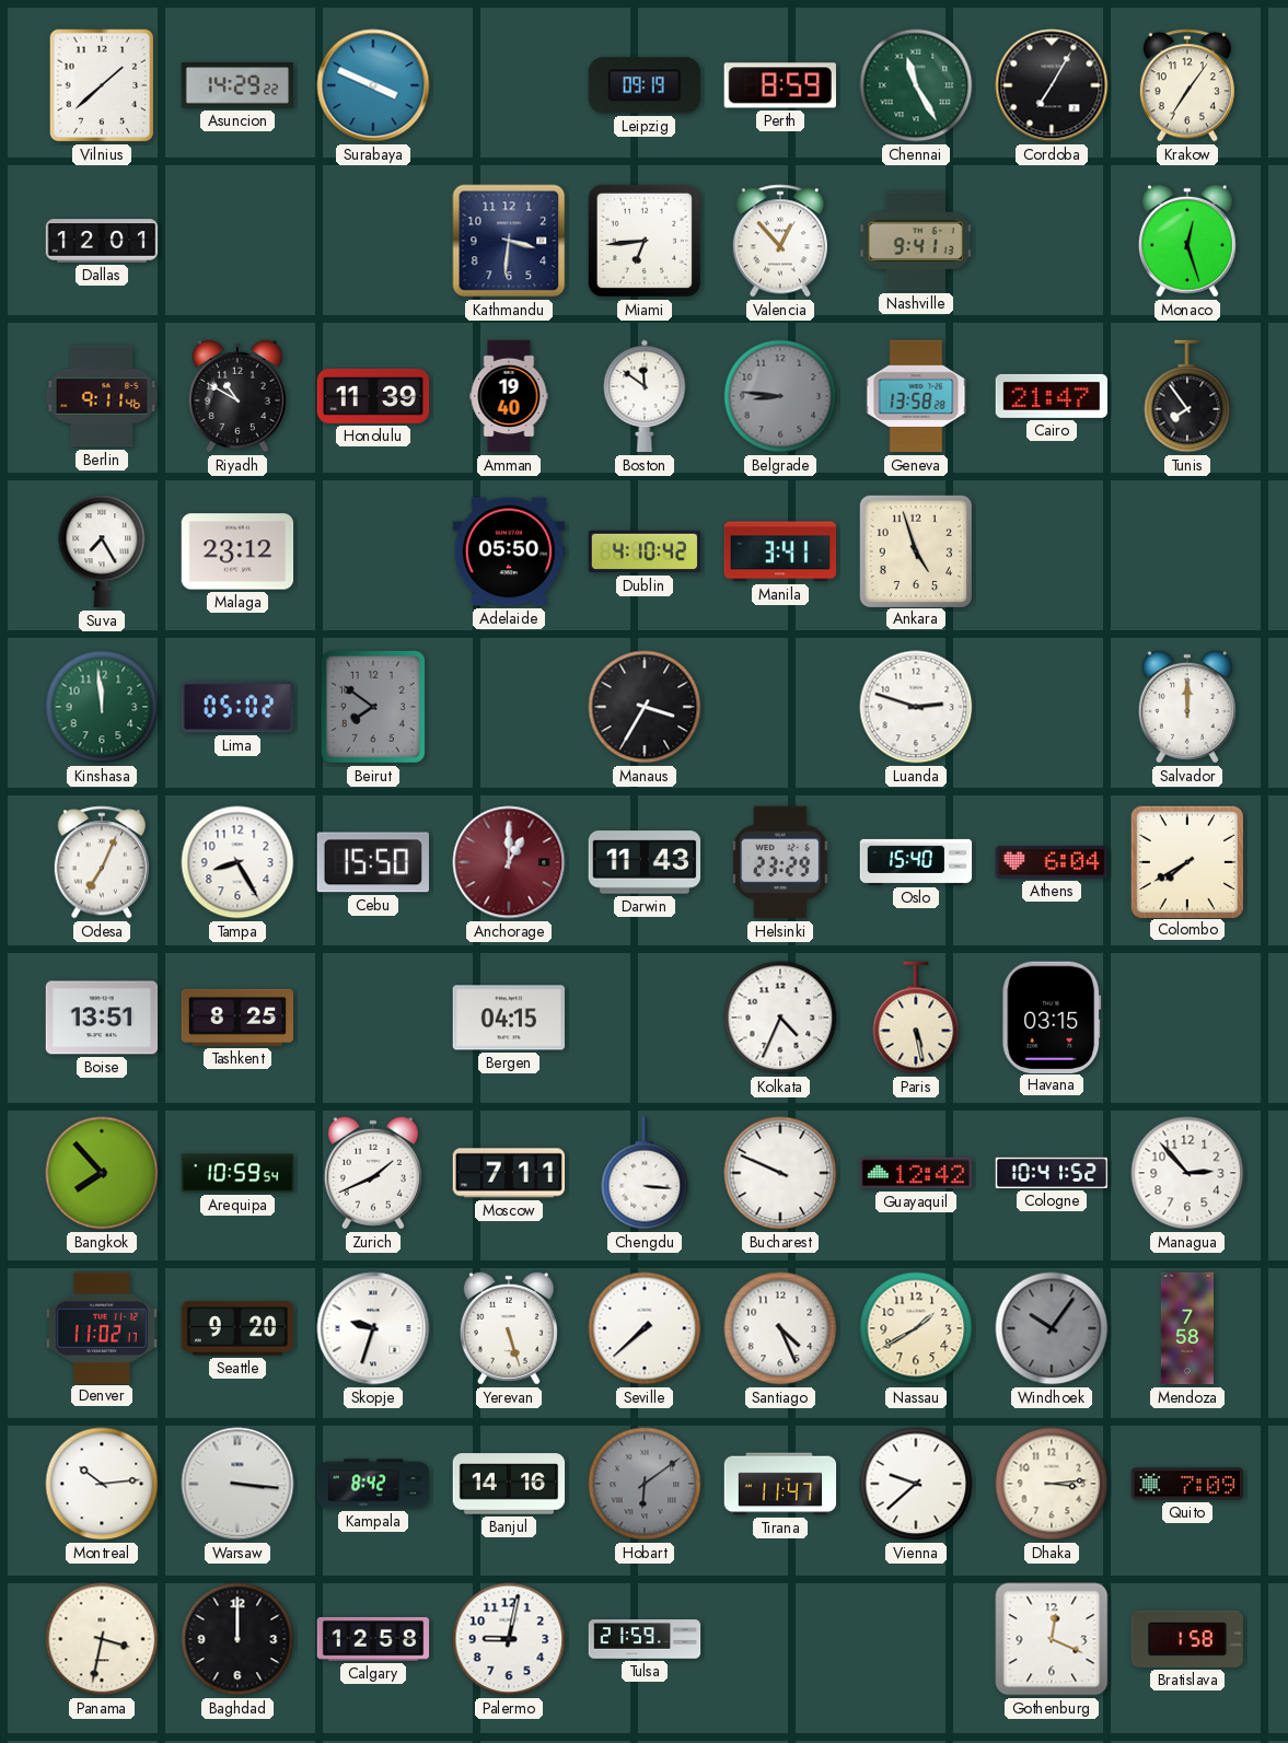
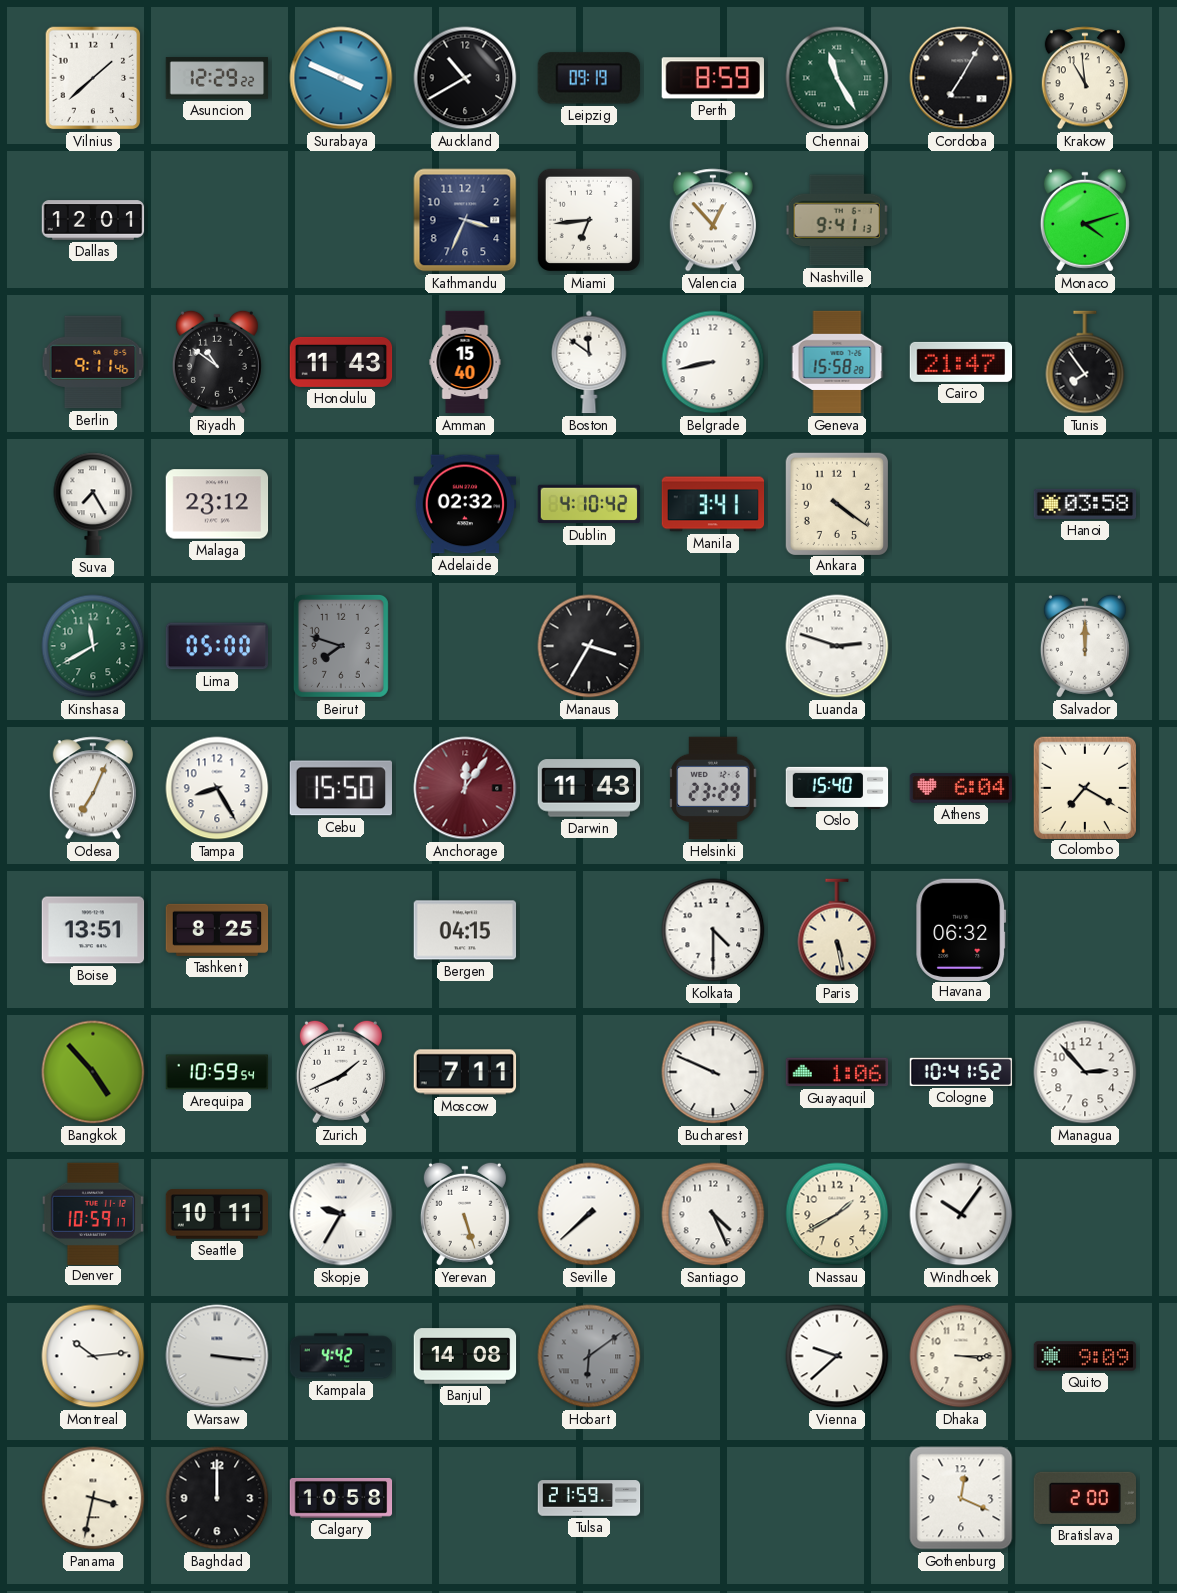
Asuncion: 14:29 -> 12:29
Auckland: none -> 10:40
Krakow: 7:06 -> 10:59
Kathmandu: 3:31 -> 3:34
Monaco: 12:27 -> 4:12
Riyadh: 10:50 -> 10:51
Honolulu: 11:39 -> 11:43
Amman: 19:40 -> 15:40
Belgrade: 8:46 -> 8:43
Belgrade dial: grey -> white
Geneva: 13:58 -> 15:58
Adelaide: 05:50 -> 02:32
Ankara: 4:57 -> 4:21
Hanoi: none -> 03:58
Kinshasa: 11:59 -> 11:40
Lima: 05:02 -> 05:00
Beirut: 7:51 -> 7:48
Anchorage: 1:00 -> 12:06
Colombo: 7:40 -> 7:20
Kolkata: 4:34 -> 4:30
Havana: 03:15 -> 06:32
Bangkok: 7:53 -> 4:53
Chengdu: 3:16 -> none
Guayaquil: 12:42 -> 1:06
Denver: 11:02 -> 10:59
Seattle: 9:20 -> 10:11
Skopje: 9:33 -> 9:35
Windhoek dial: grey -> white
Mendoza: 7:58 -> none
Kampala: 8:42 -> 4:42
Banjul: 14:16 -> 14:08
Tirana: 11:47 -> none
Dhaka: 3:14 -> 3:15
Quito: 7:09 -> 9:09
Calgary: 12:58 -> 10:58
Palermo: 9:02 -> none
Bratislava: 1:58 -> 2:00
